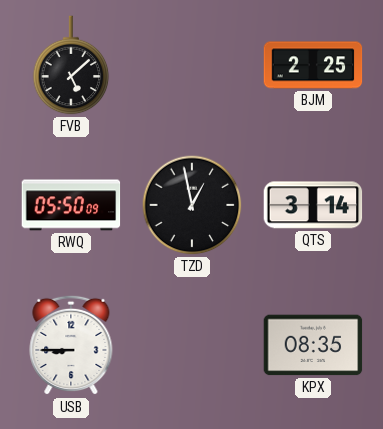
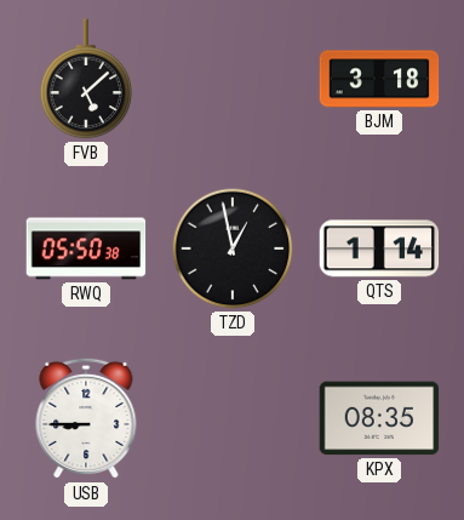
BJM: 2:25 -> 3:18
RWQ: 05:50:09 -> 05:50:38
QTS: 3:14 -> 1:14
